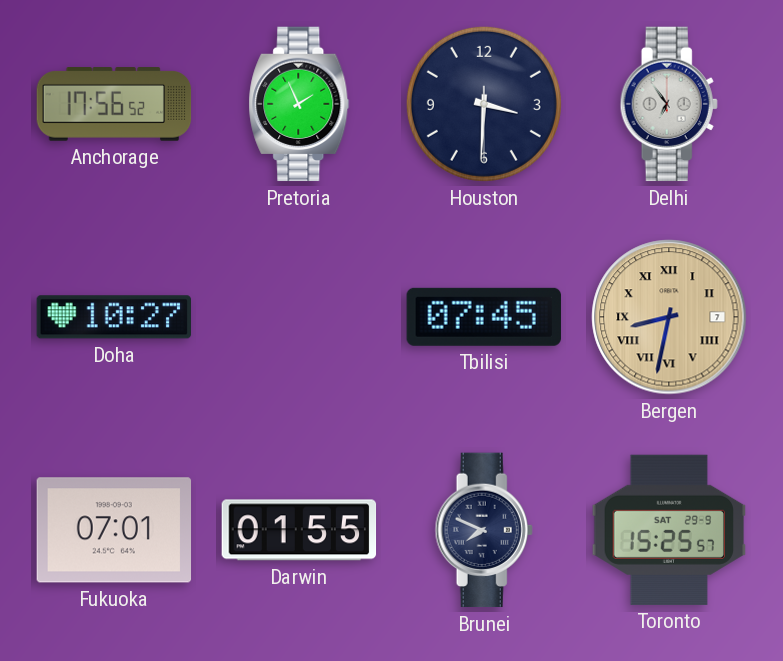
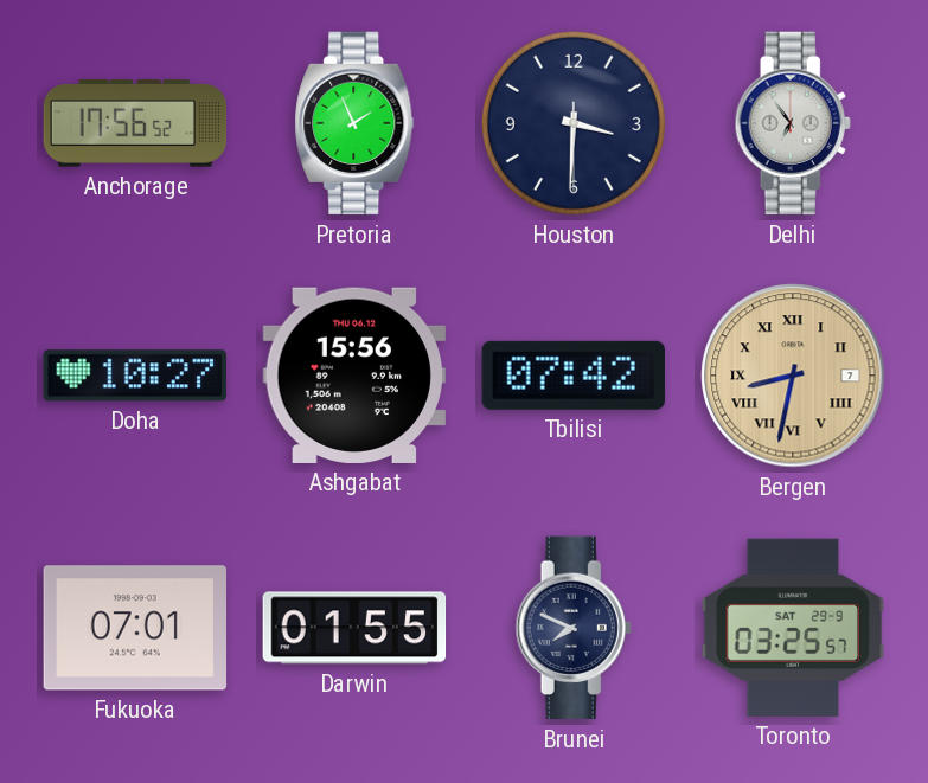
Ashgabat: none -> 15:56
Tbilisi: 07:45 -> 07:42
Toronto: 15:25 -> 03:25
